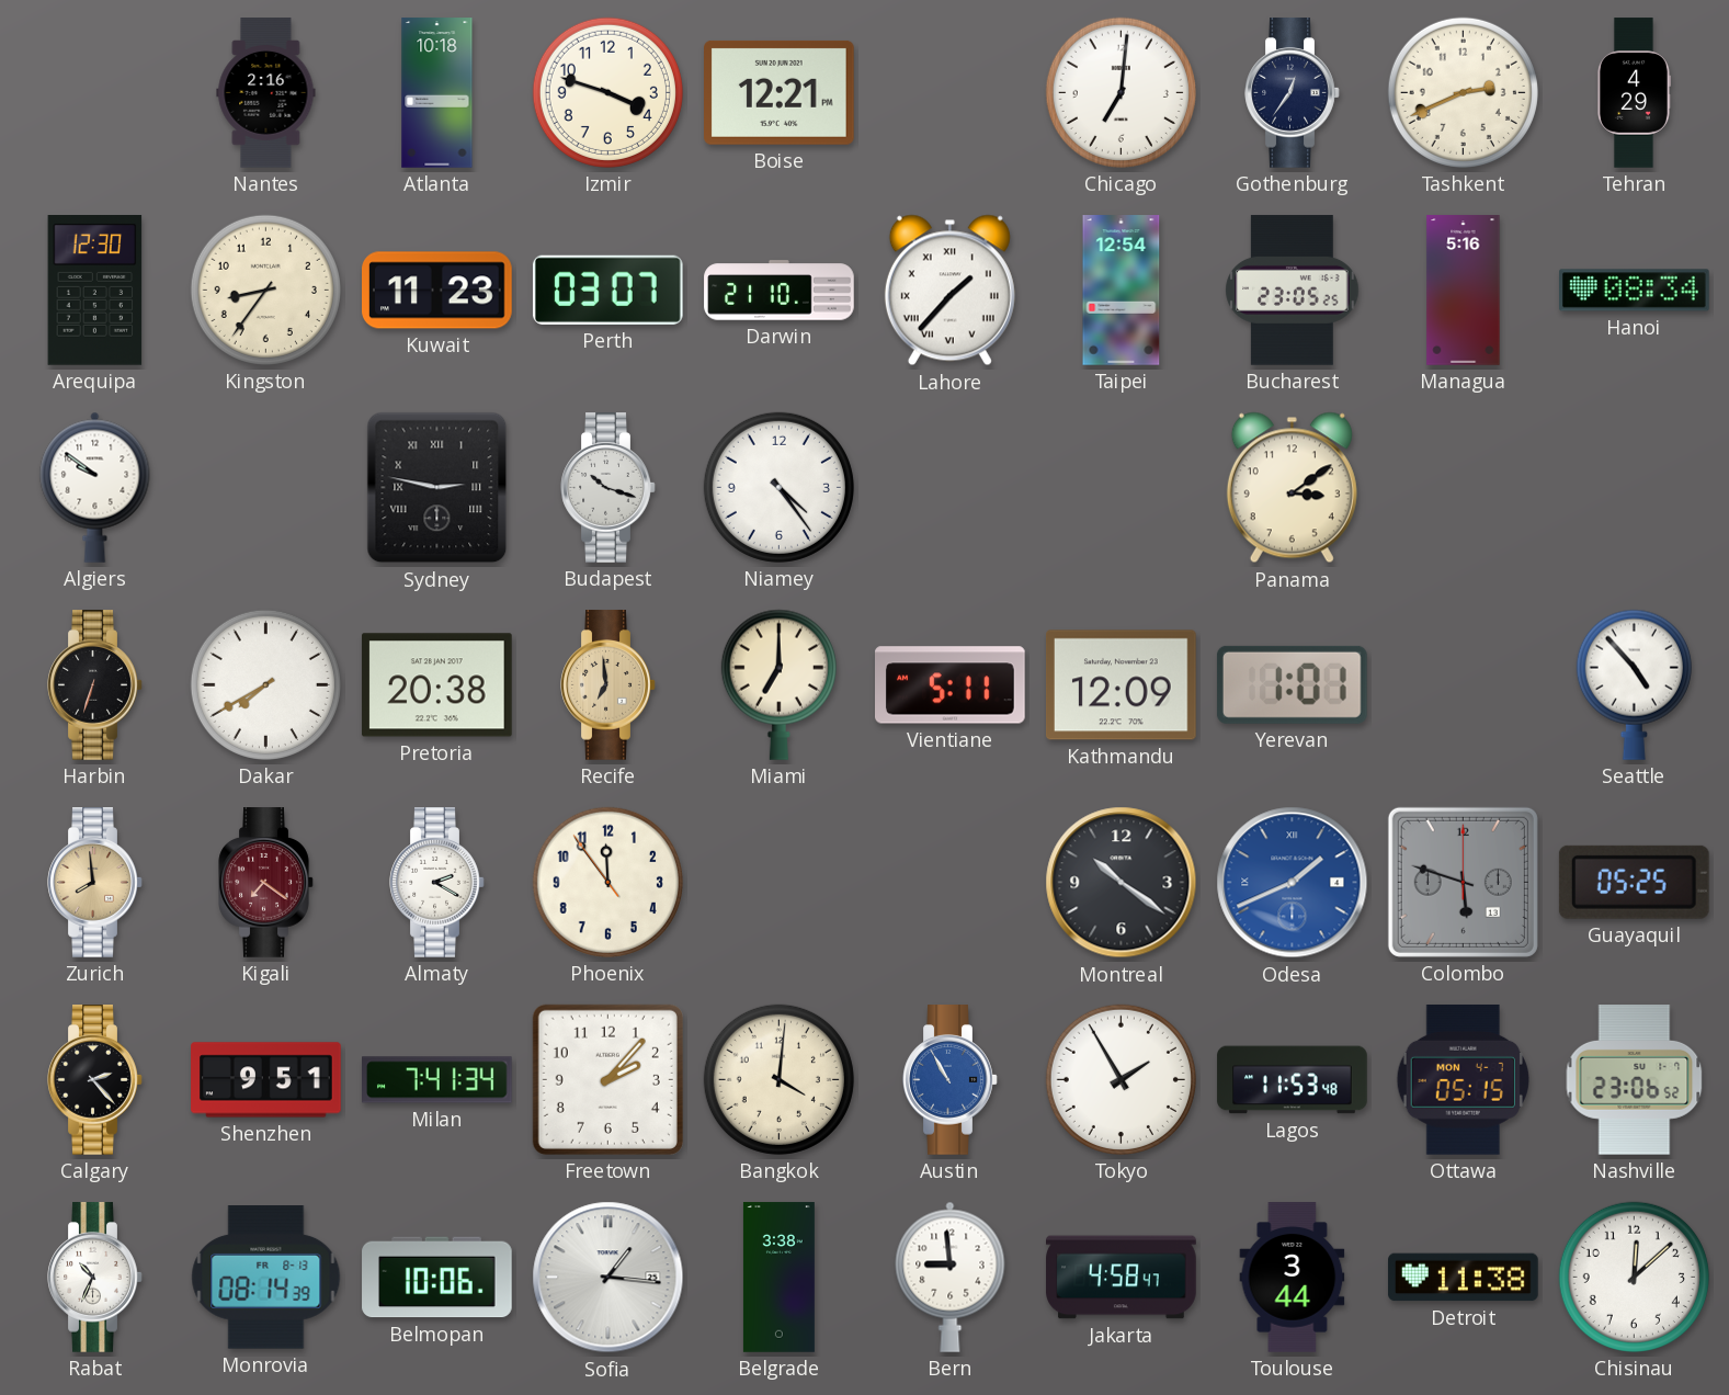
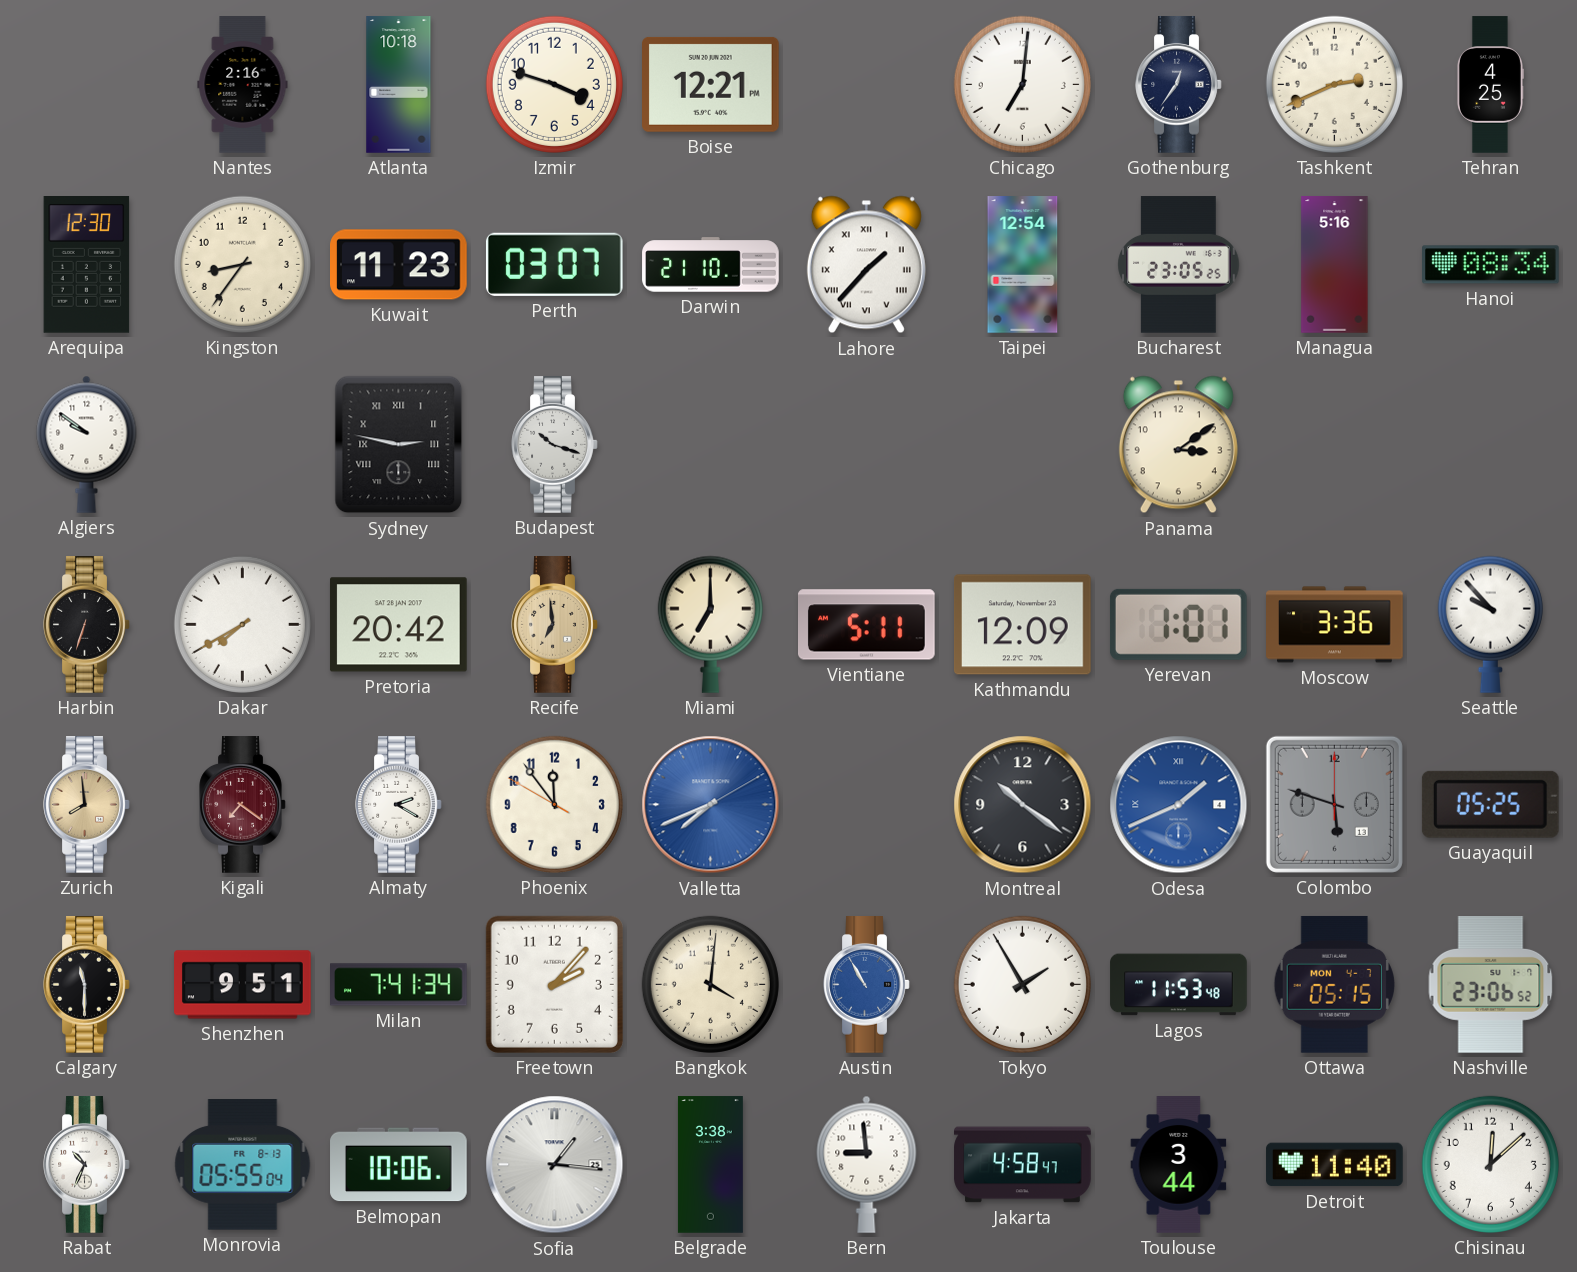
Tehran: 4:29 -> 4:25
Niamey: 4:24 -> none
Pretoria: 20:38 -> 20:42
Moscow: none -> 3:36
Seattle: 4:53 -> 9:53
Phoenix: 11:53:54 -> 11:53:50
Valletta: none -> 7:41
Calgary: 2:23 -> 11:30
Monrovia: 08:14 -> 05:55
Detroit: 11:38 -> 11:40
